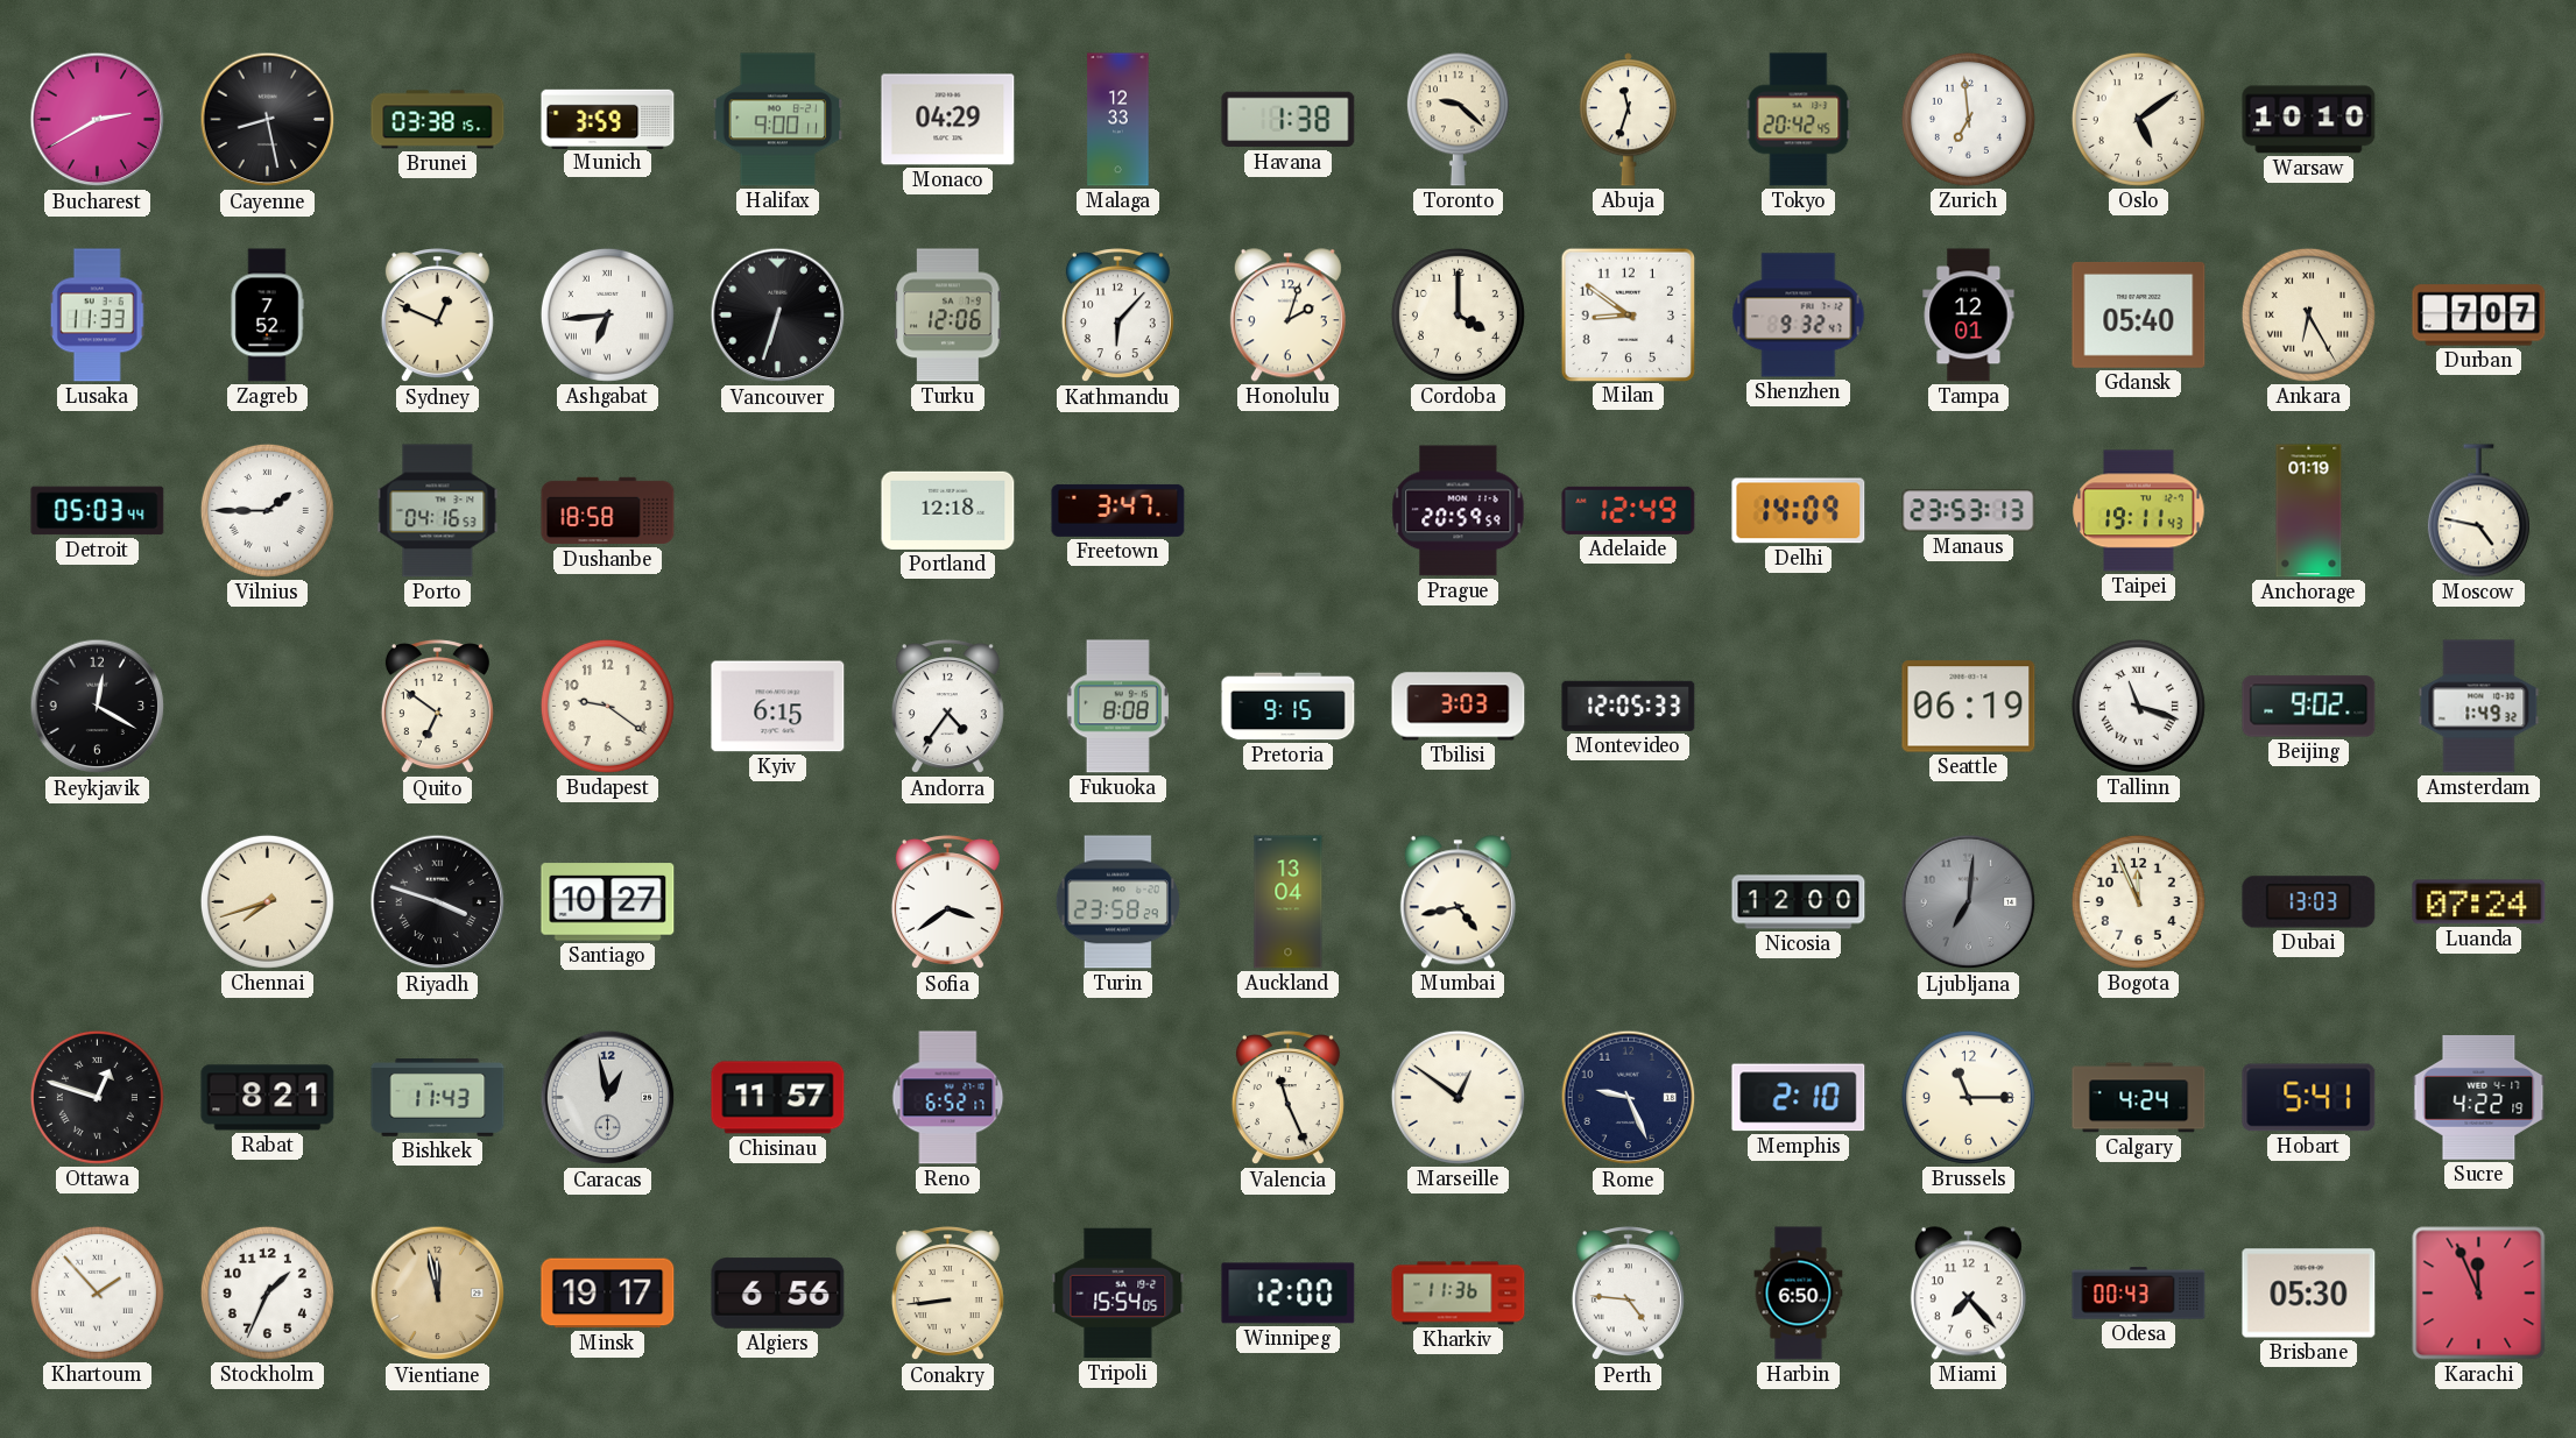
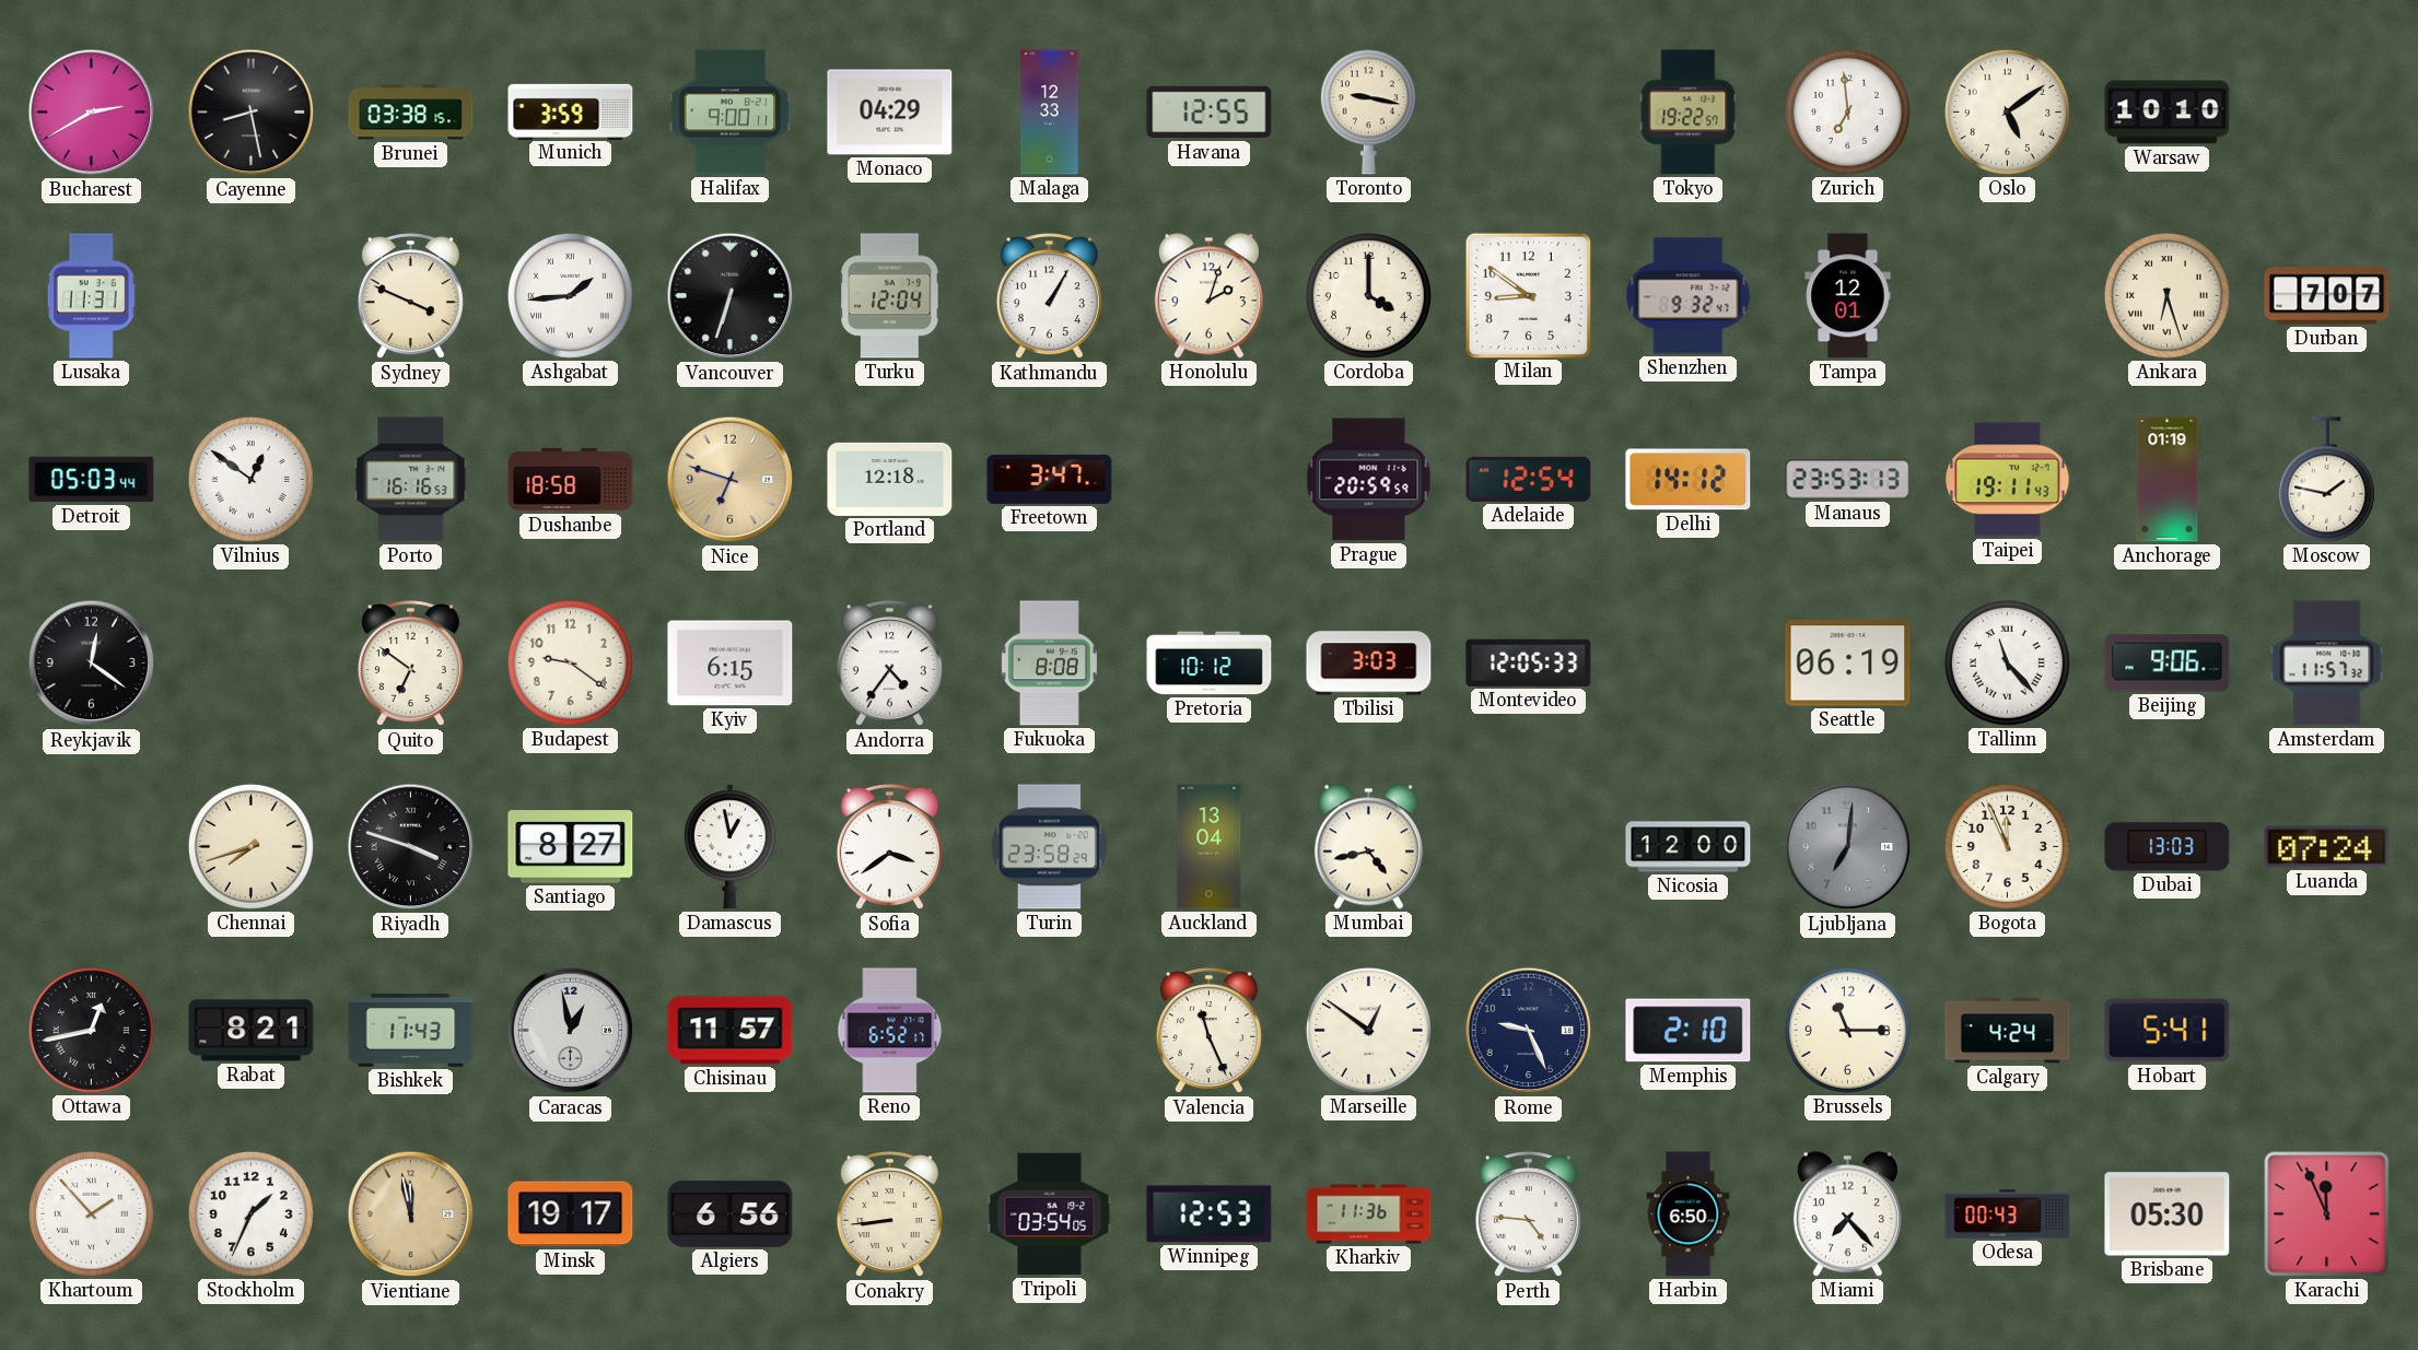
Havana: 1:38 -> 12:55
Toronto: 9:22 -> 9:17
Abuja: 11:33 -> none
Tokyo: 20:42 -> 19:22
Lusaka: 11:33 -> 11:31
Zagreb: 7:52 -> none
Sydney: 12:49 -> 3:49
Ashgabat: 6:44 -> 1:44
Turku: 12:06 -> 12:04
Kathmandu: 6:07 -> 1:05
Gdansk: 05:40 -> none
Ankara: 6:25 -> 6:27
Vilnius: 1:45 -> 12:51
Porto: 04:16 -> 16:16
Nice: none -> 6:48
Adelaide: 12:49 -> 12:54
Delhi: 14:09 -> 14:12
Moscow: 4:47 -> 1:47
Reykjavik: 12:20 -> 12:21
Pretoria: 9:15 -> 10:12
Tallinn: 11:18 -> 11:23
Beijing: 9:02 -> 9:06
Amsterdam: 1:49 -> 11:57
Santiago: 10:27 -> 8:27
Damascus: none -> 12:58
Ottawa: 12:48 -> 12:43
Sucre: 4:22 -> none
Tripoli: 15:54 -> 03:54
Winnipeg: 12:00 -> 12:53
